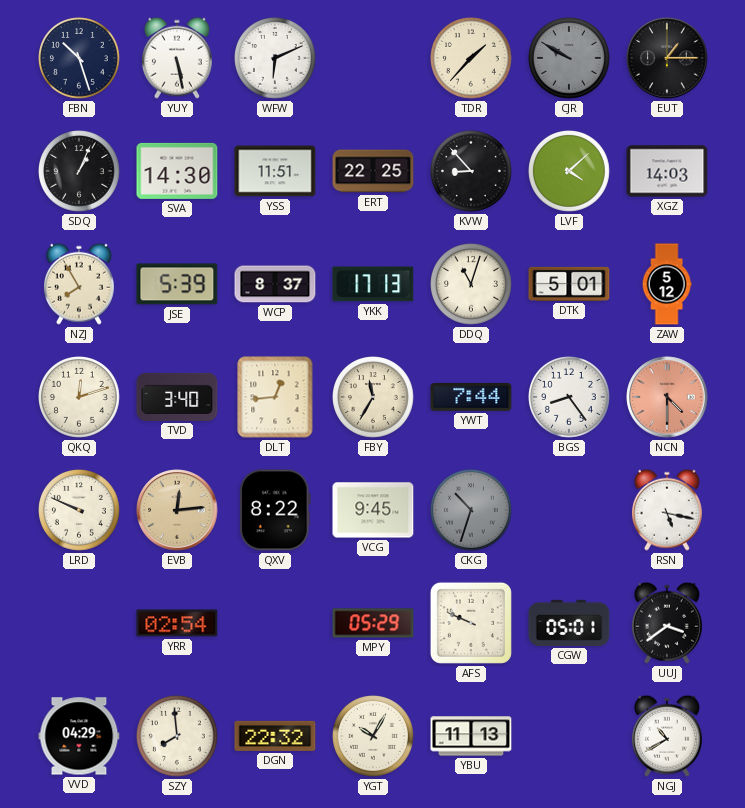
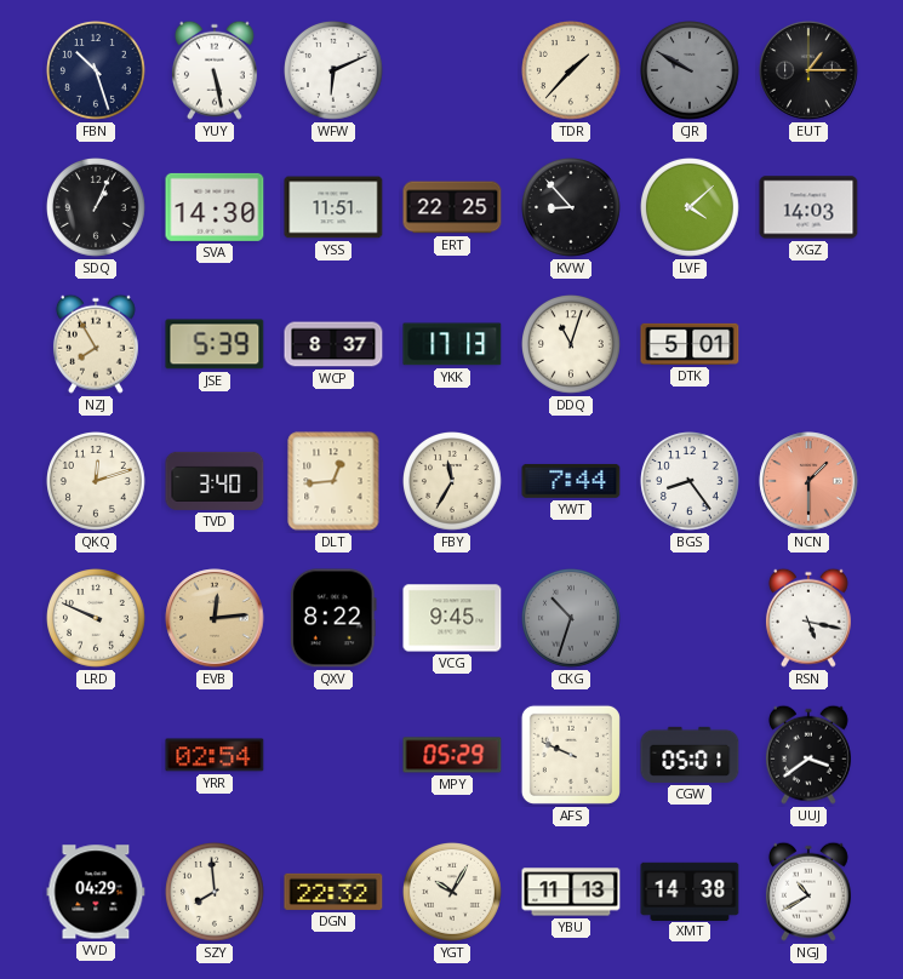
ZAW: 5:12 -> none
NCN: 4:30 -> 1:30
XMT: none -> 14:38
